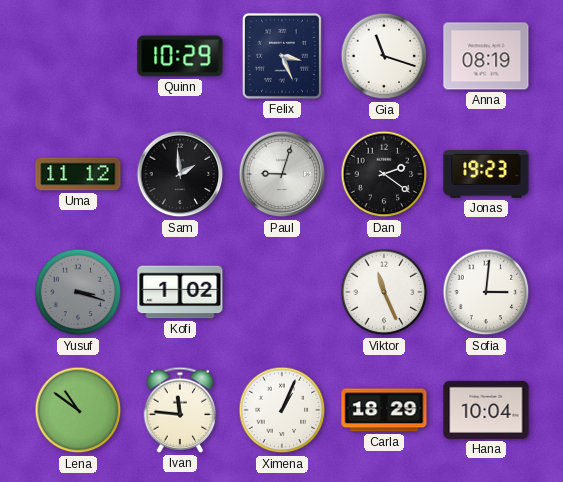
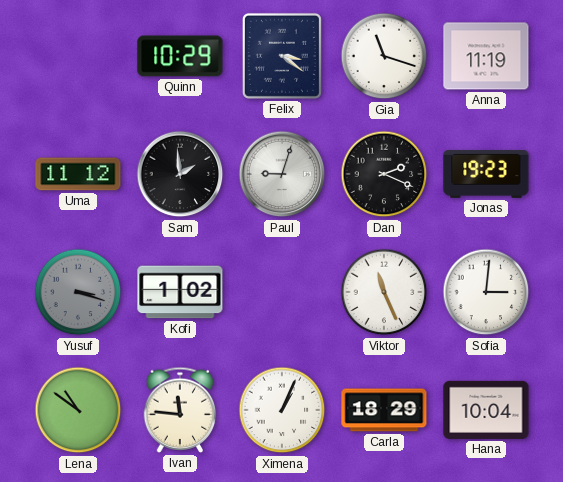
Felix: 3:26 -> 3:21
Anna: 08:19 -> 11:19
Dan: 2:21 -> 2:19
